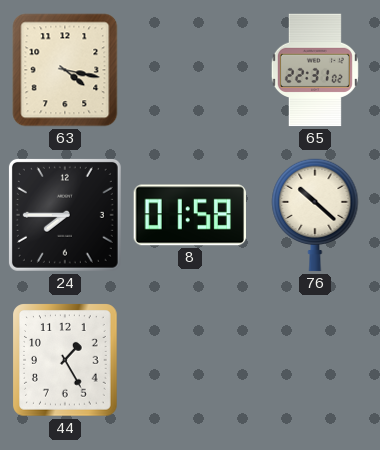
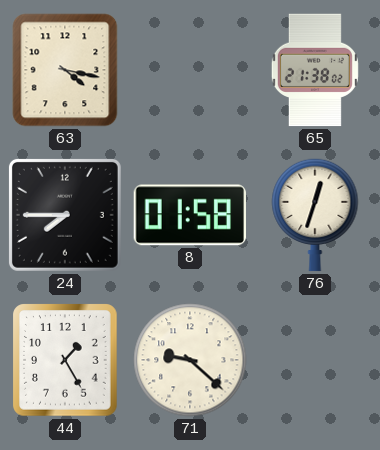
65: 22:31 -> 21:38
76: 10:22 -> 12:33
71: none -> 9:22
